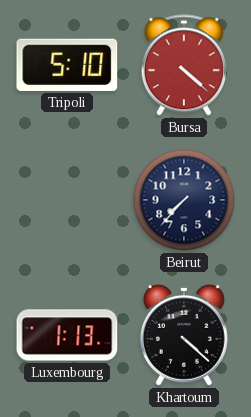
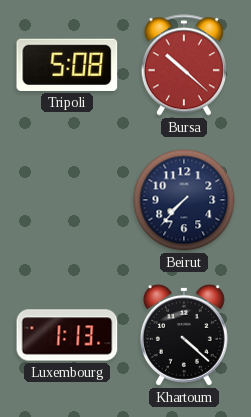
Tripoli: 5:10 -> 5:08
Bursa: 4:22 -> 10:22
